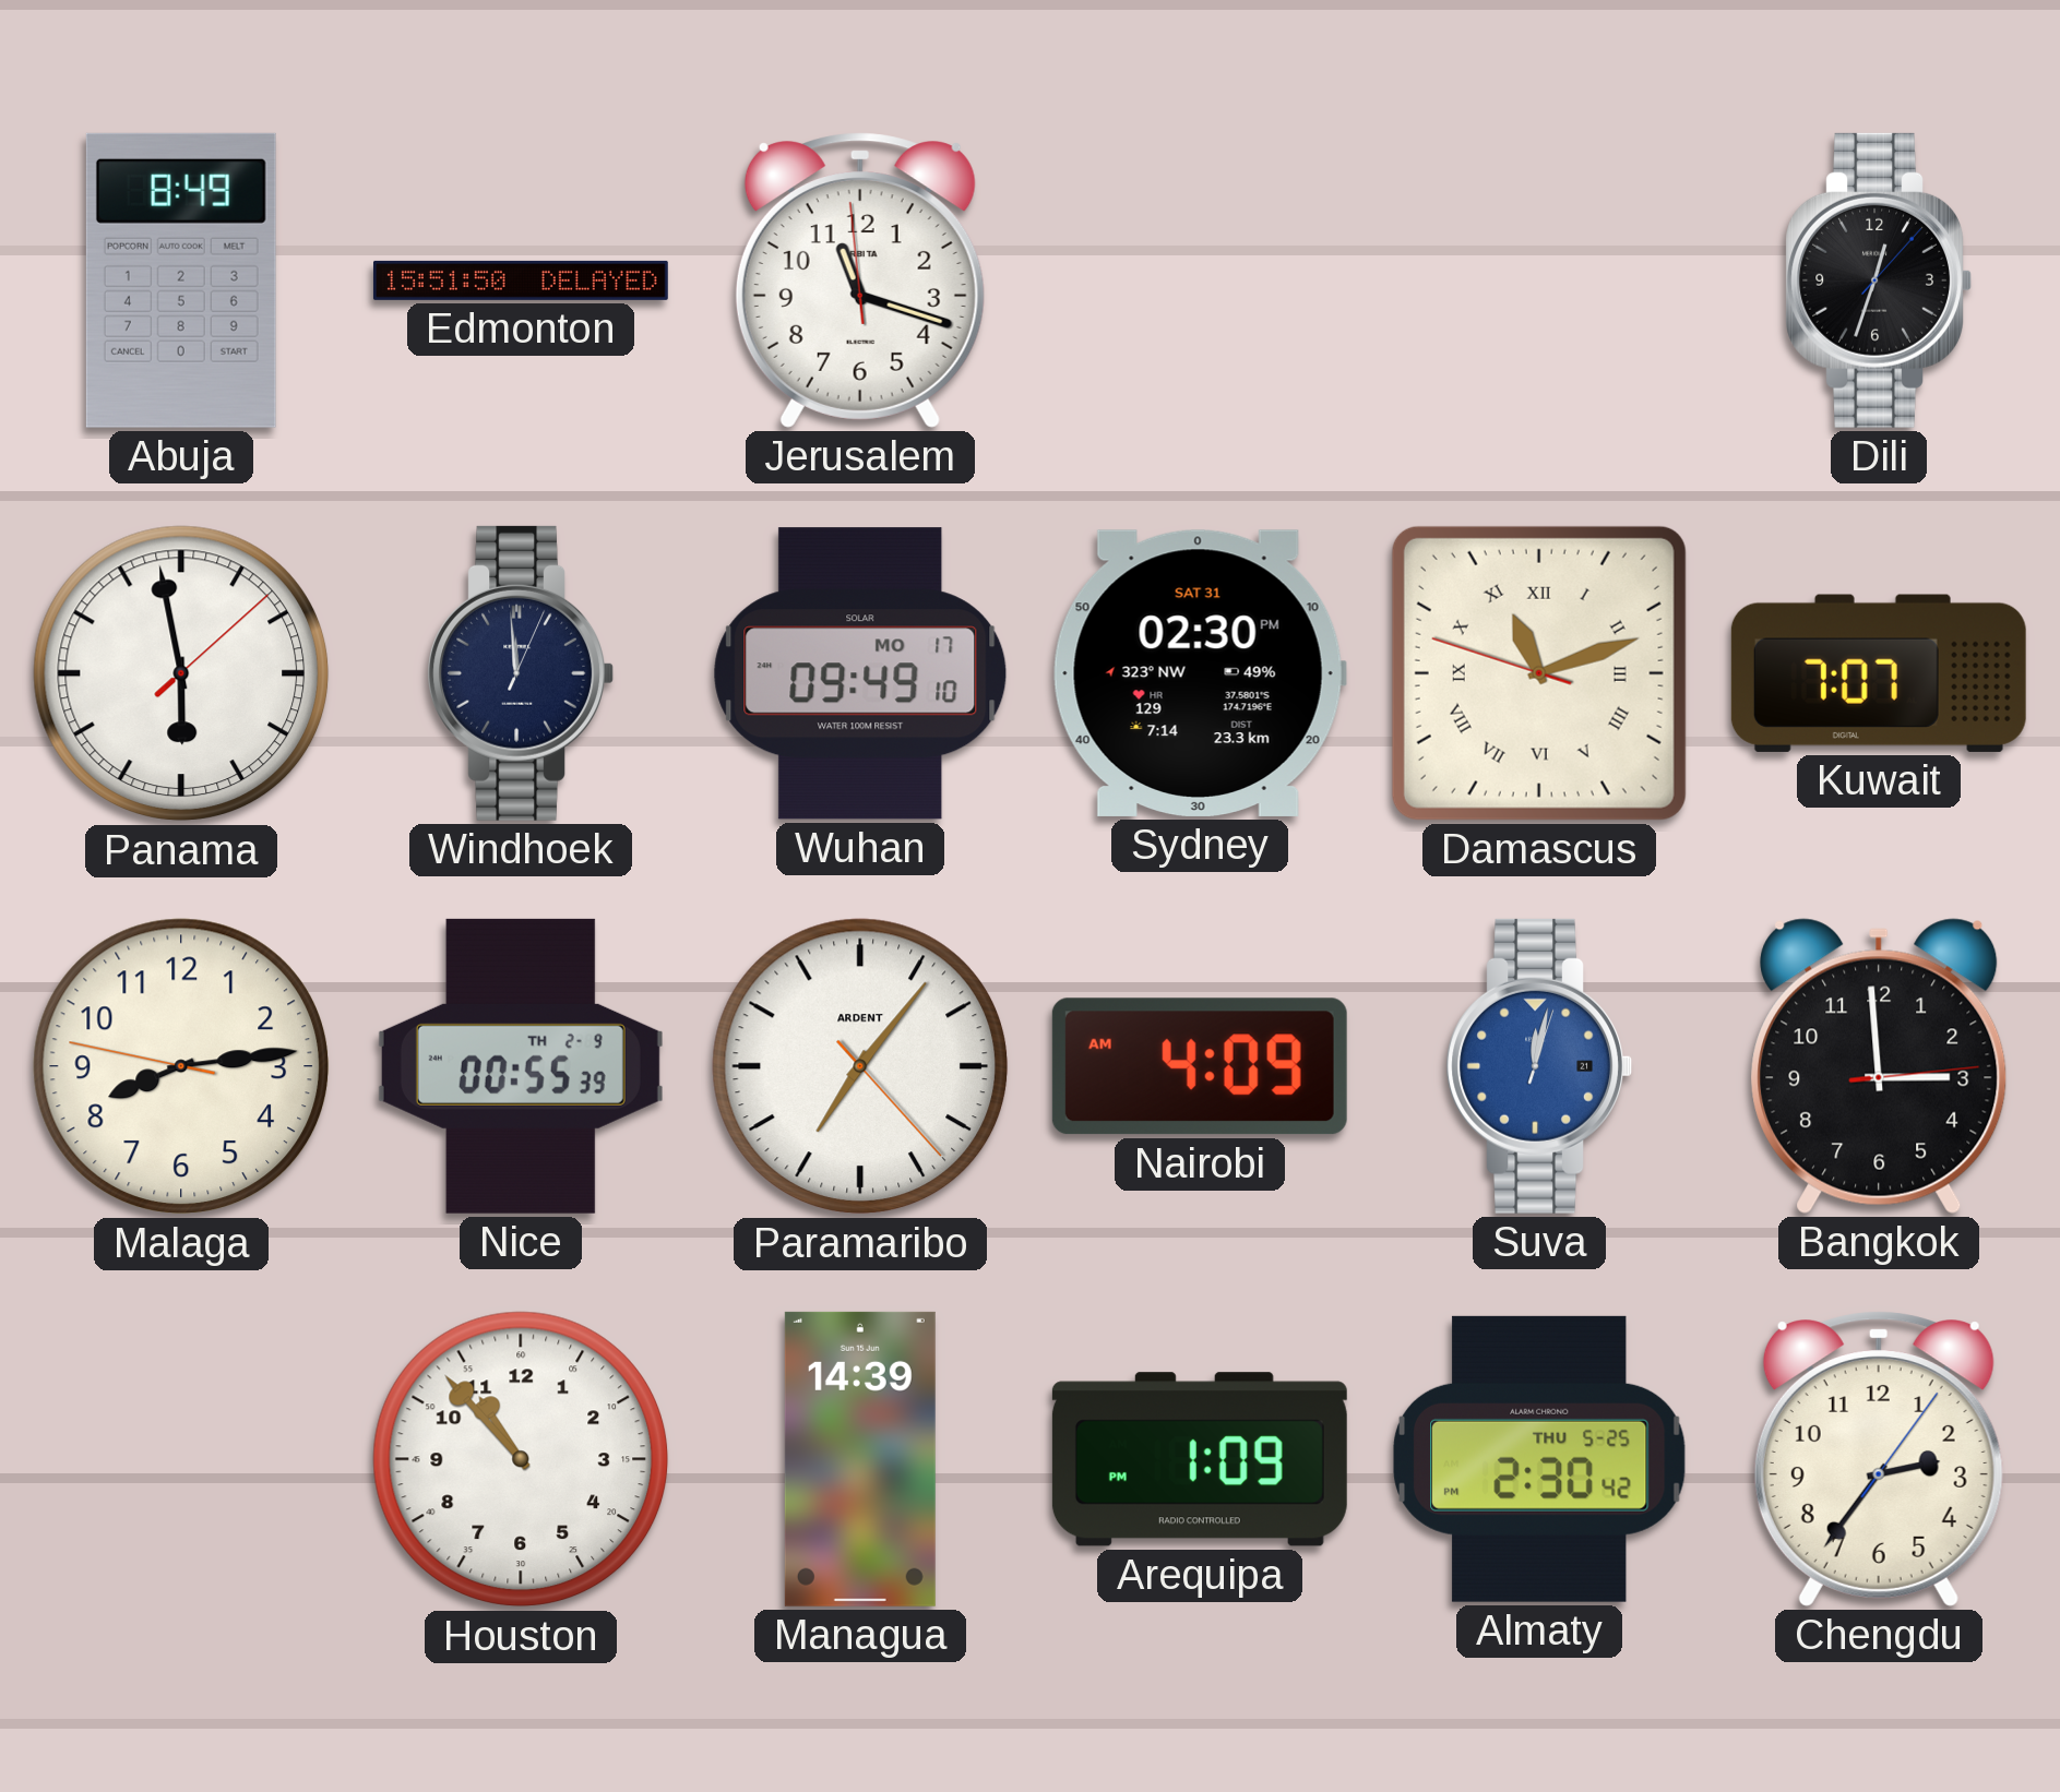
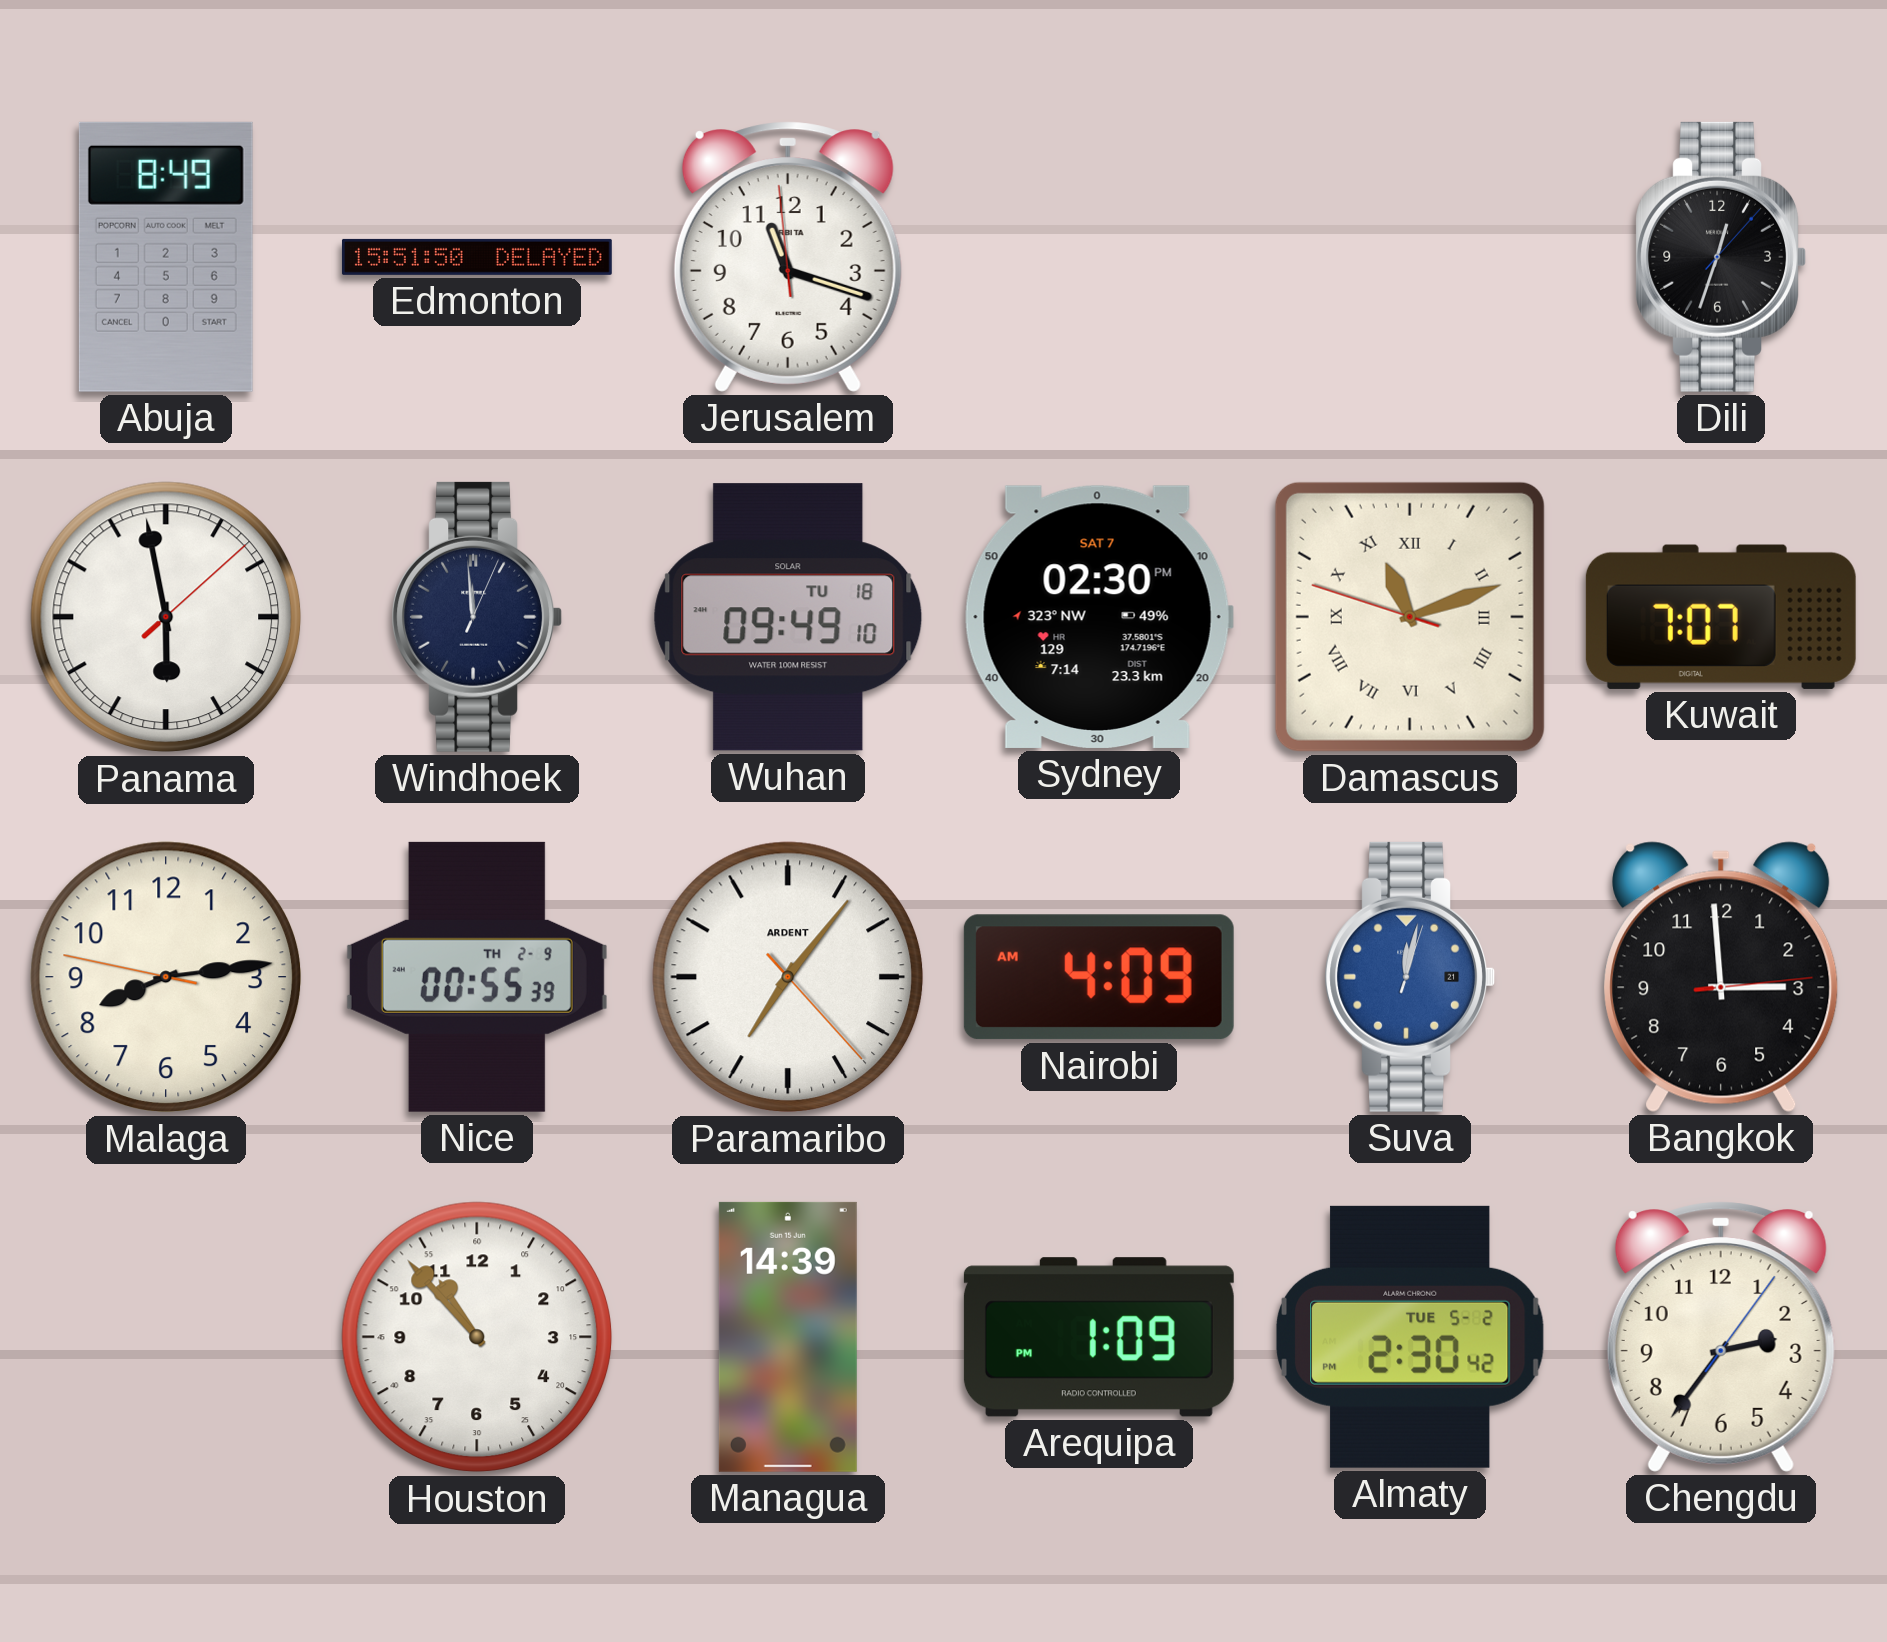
Wuhan date: MO 17 -> TU 18
Sydney date: SAT 31 -> SAT 7
Almaty date: THU 5-25 -> TUE 5-2
